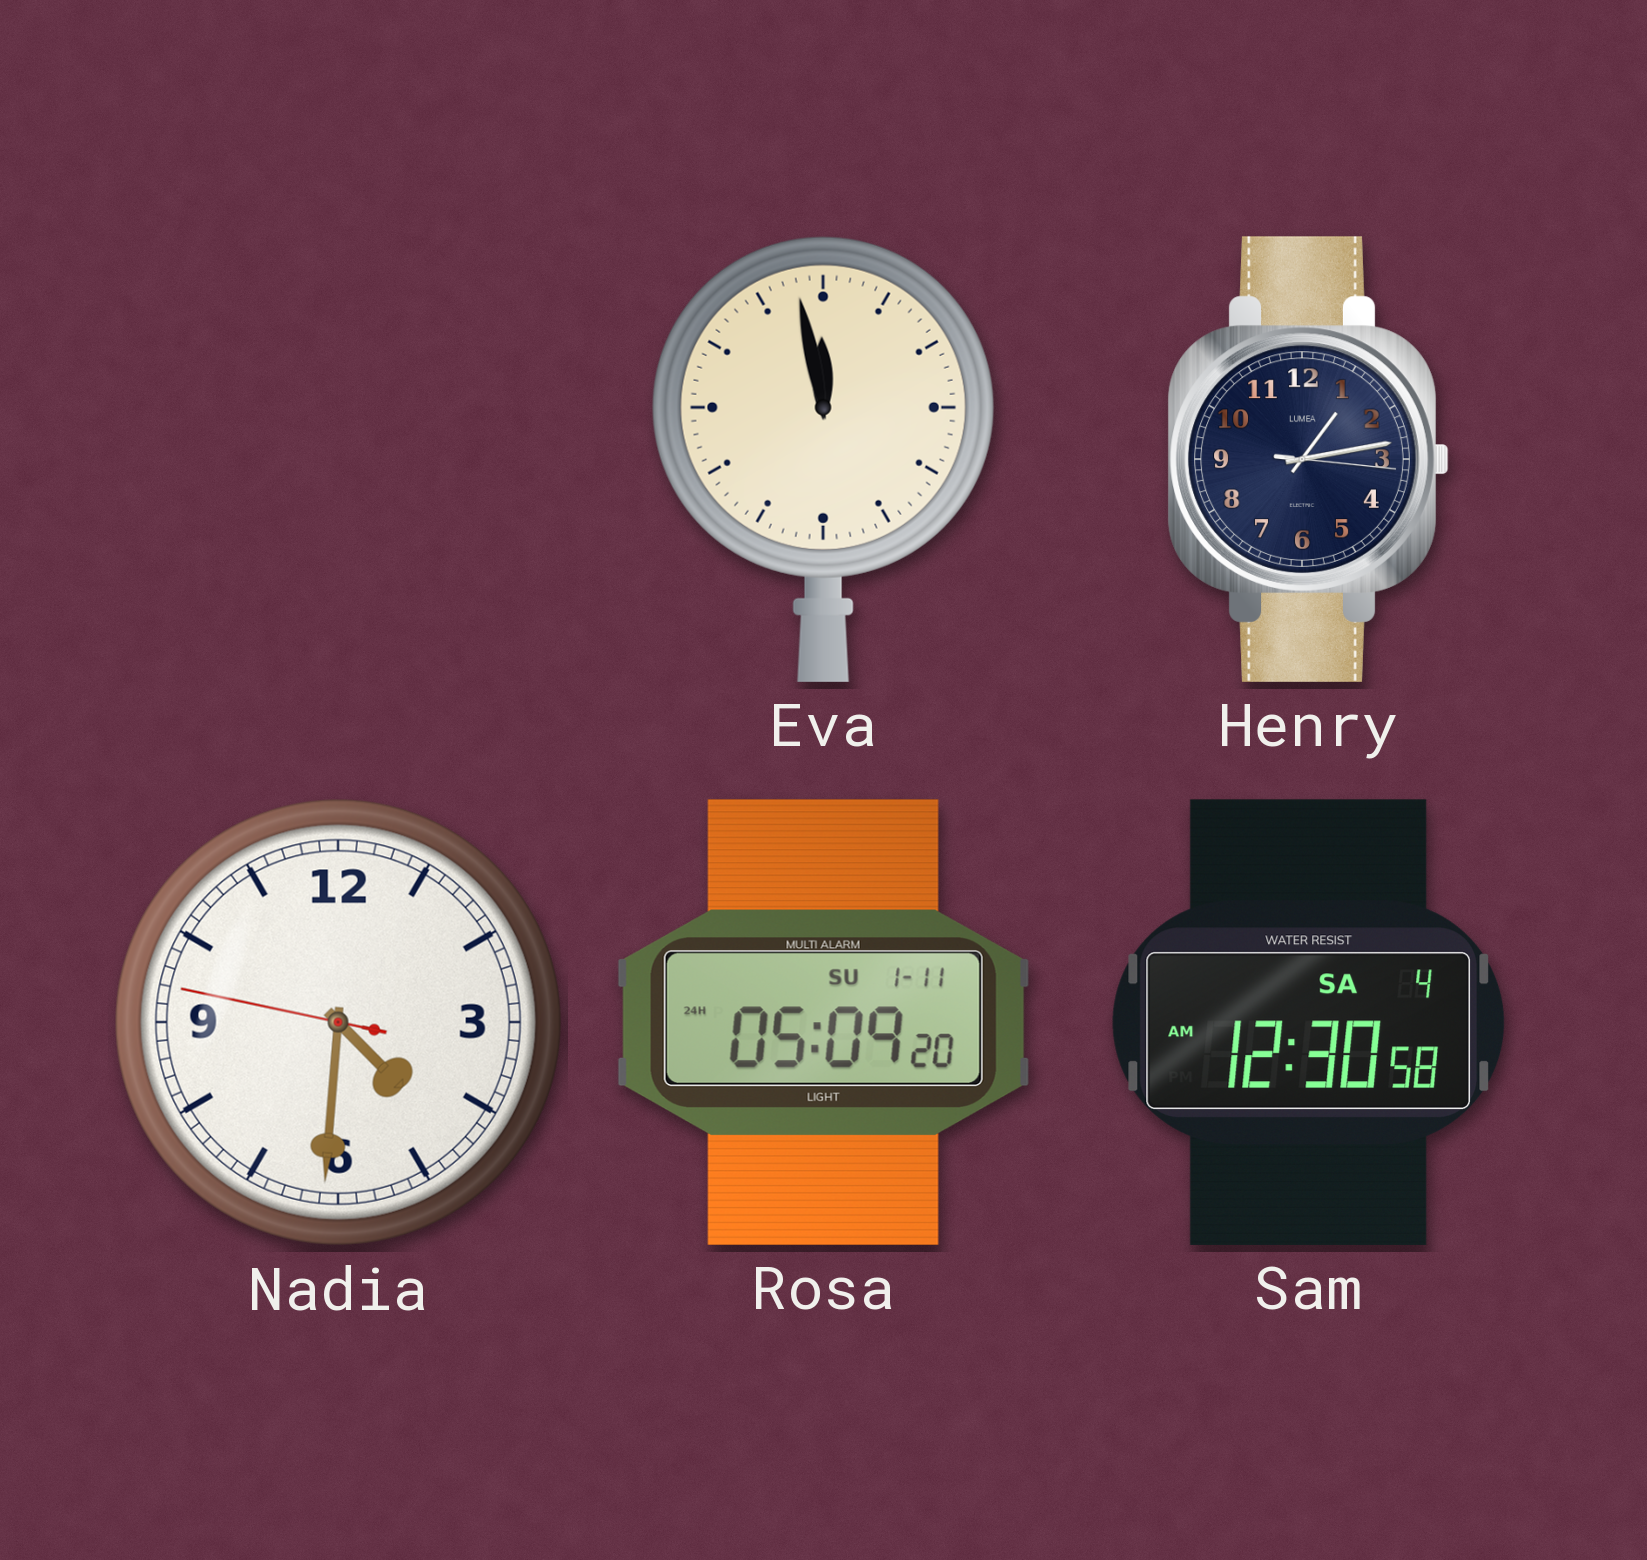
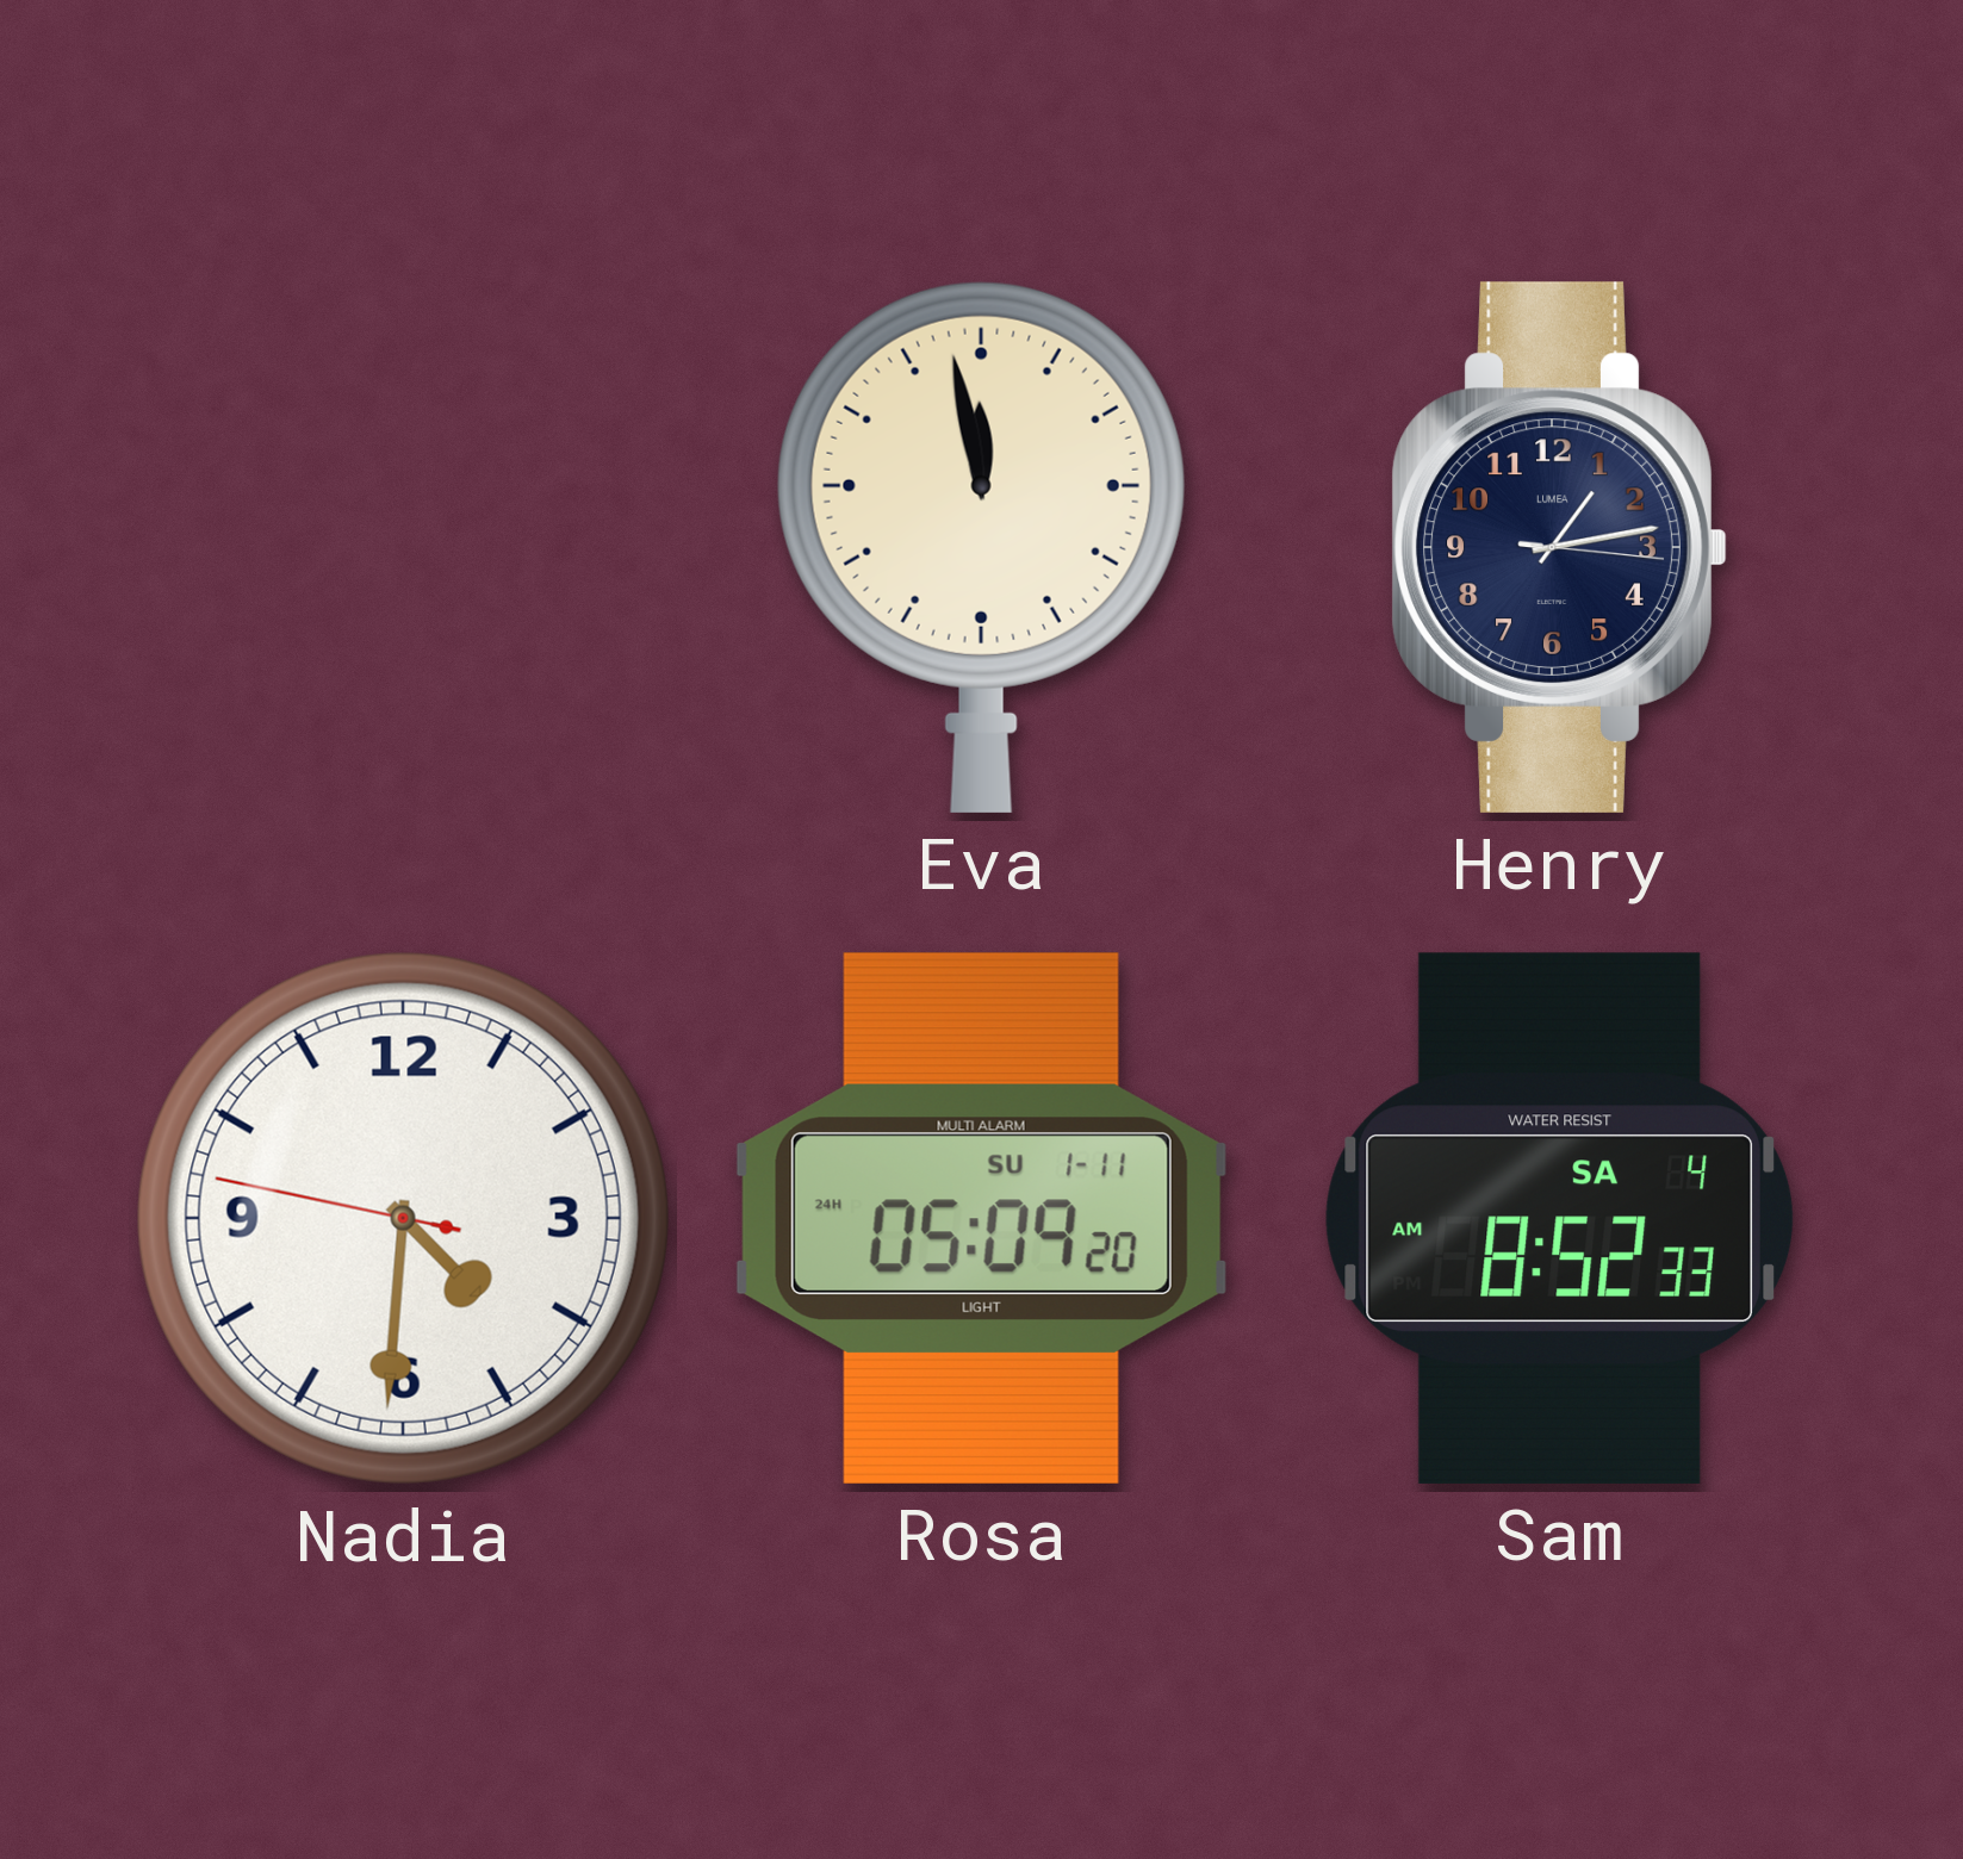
Sam: 12:30 -> 8:52
